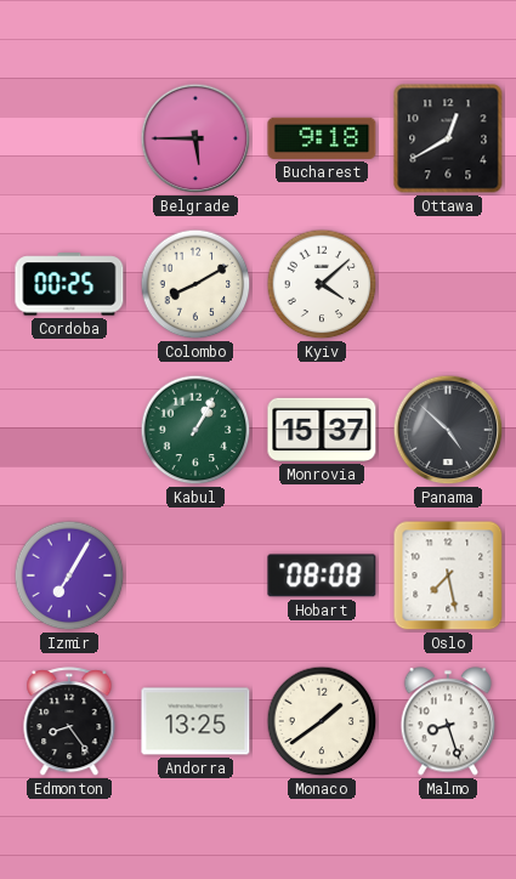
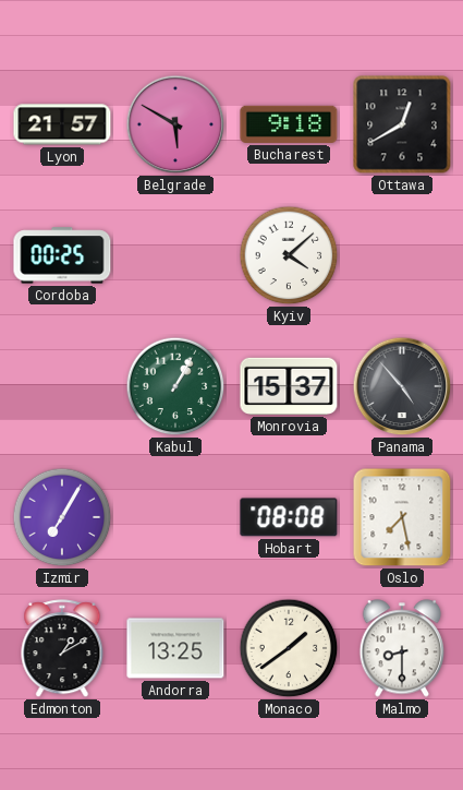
Lyon: none -> 21:57
Belgrade: 5:45 -> 5:50
Colombo: 8:10 -> none
Panama: 4:52 -> 4:53
Edmonton: 8:24 -> 1:10
Malmo: 8:27 -> 8:30
